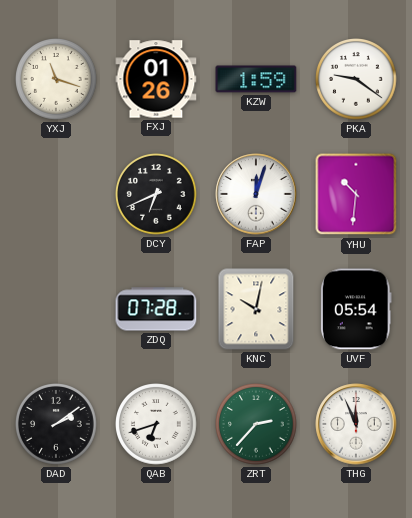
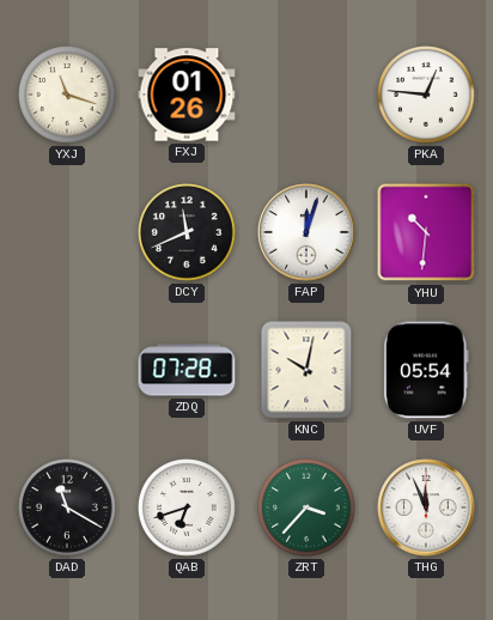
KZW: 1:59 -> none
PKA: 9:21 -> 12:46
DCY: 6:41 -> 11:41
DAD: 2:09 -> 11:20
ZRT: 2:37 -> 3:37
